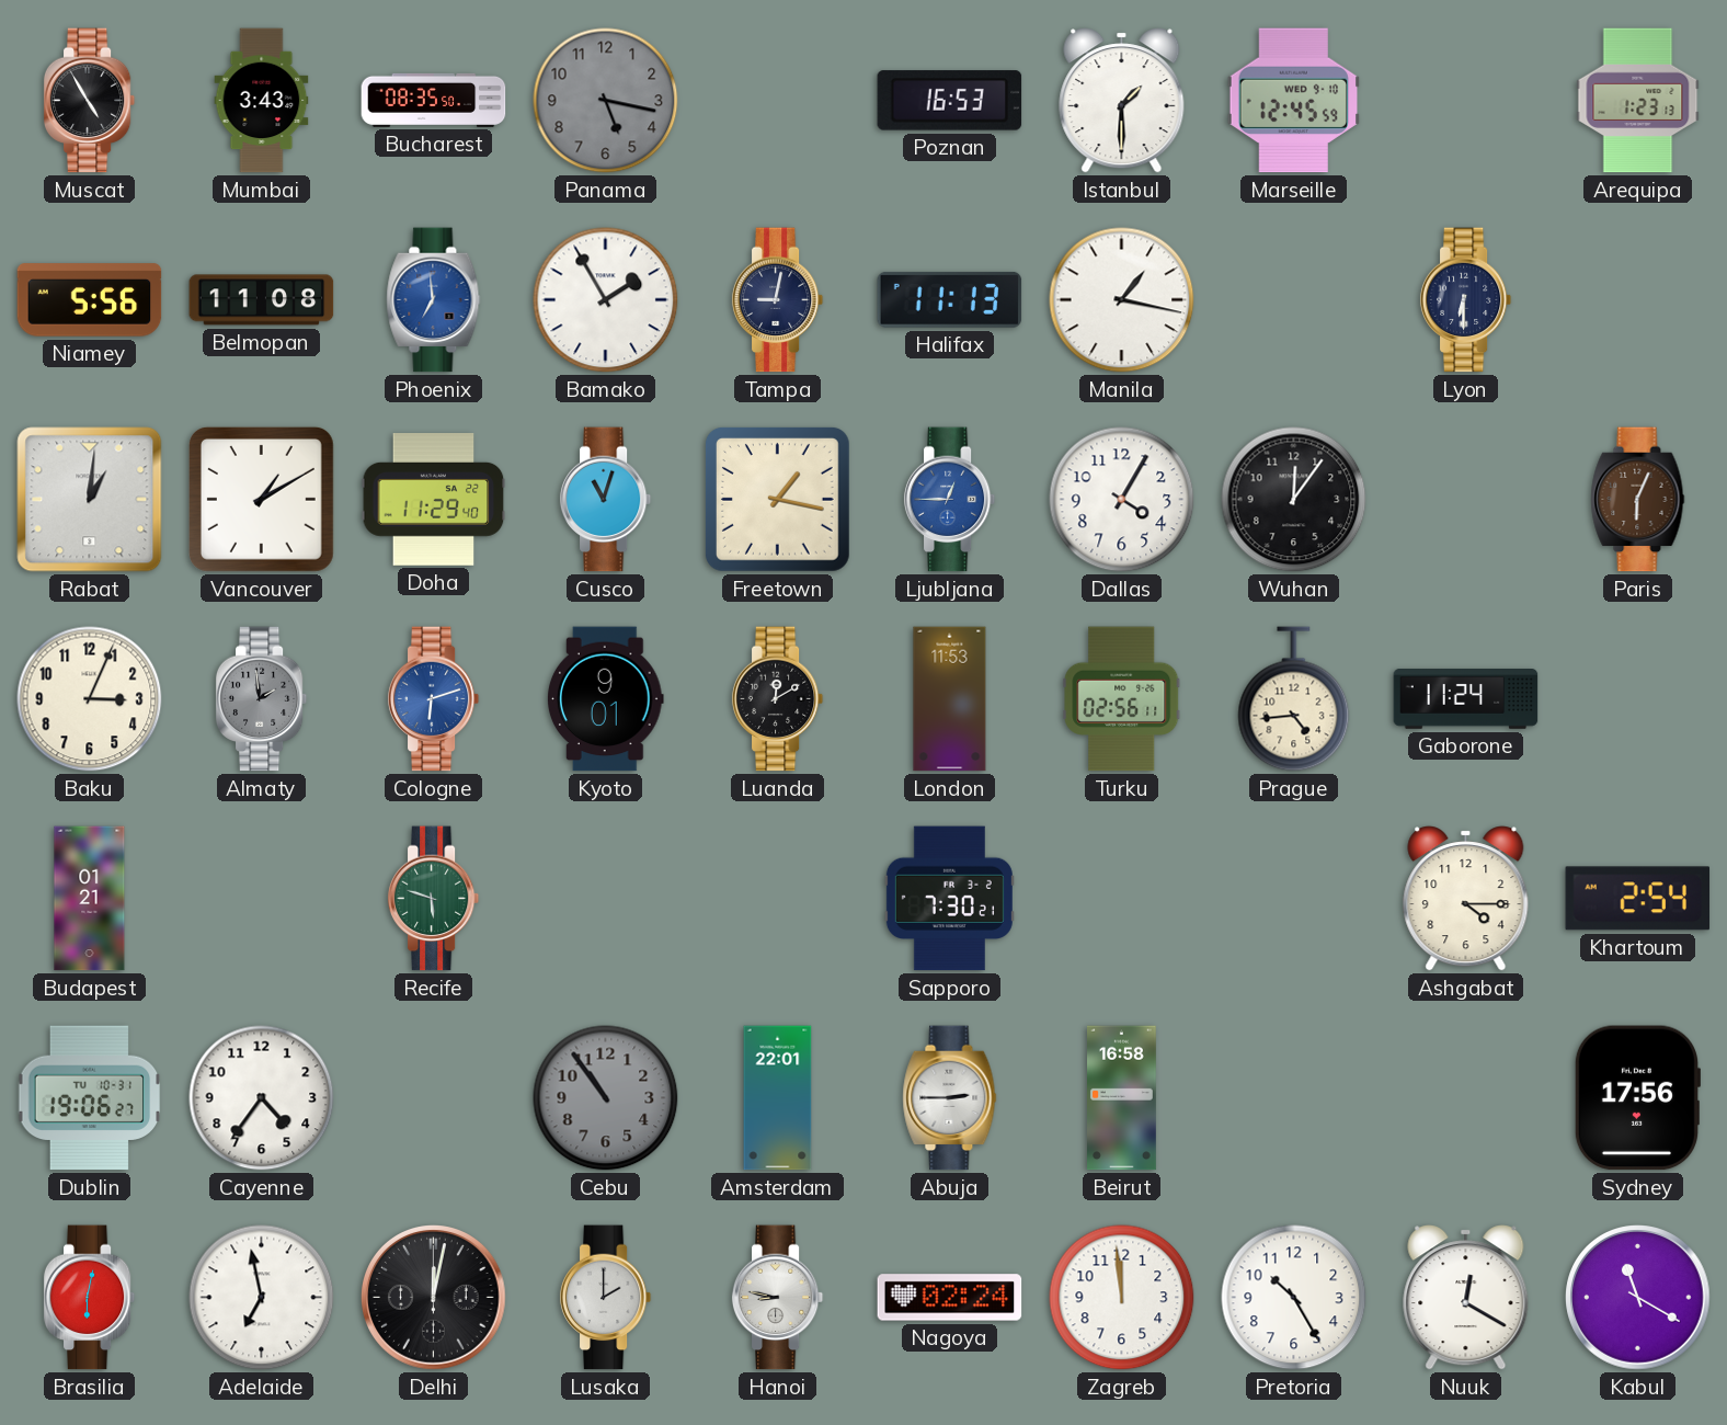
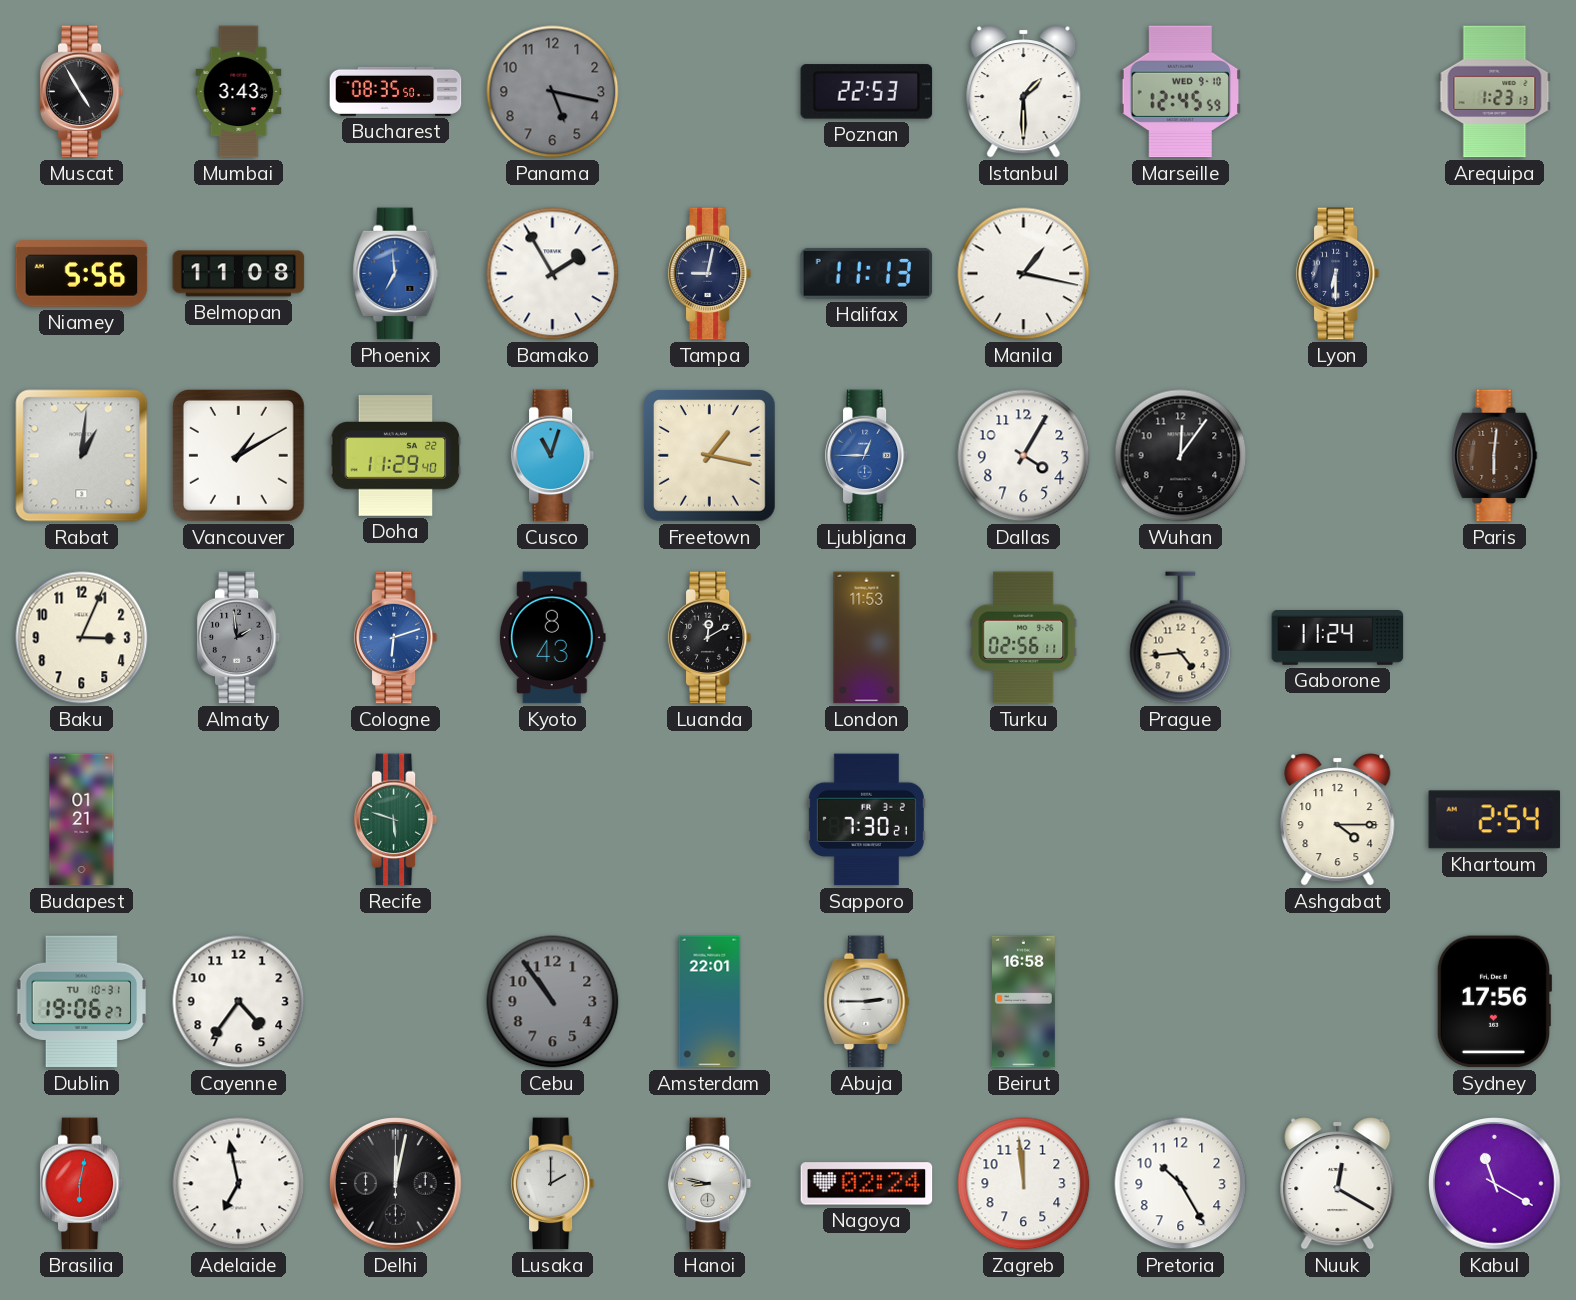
Poznan: 16:53 -> 22:53
Paris: 6:04 -> 6:01
Kyoto: 9:01 -> 8:43
